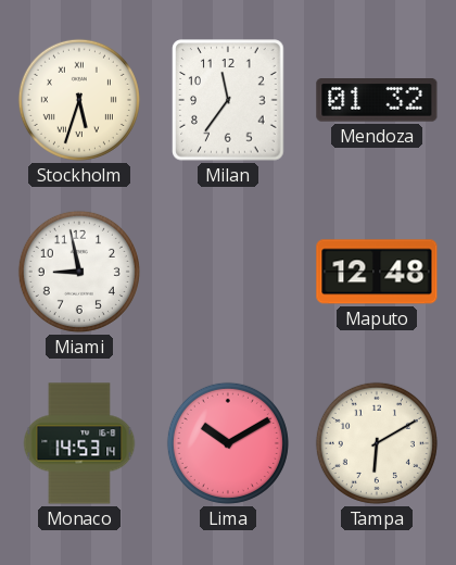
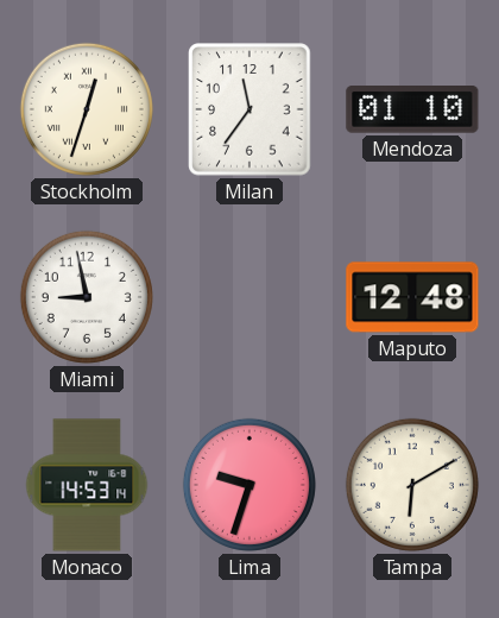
Stockholm: 5:33 -> 12:33
Mendoza: 01:32 -> 01:10
Lima: 10:10 -> 9:33
